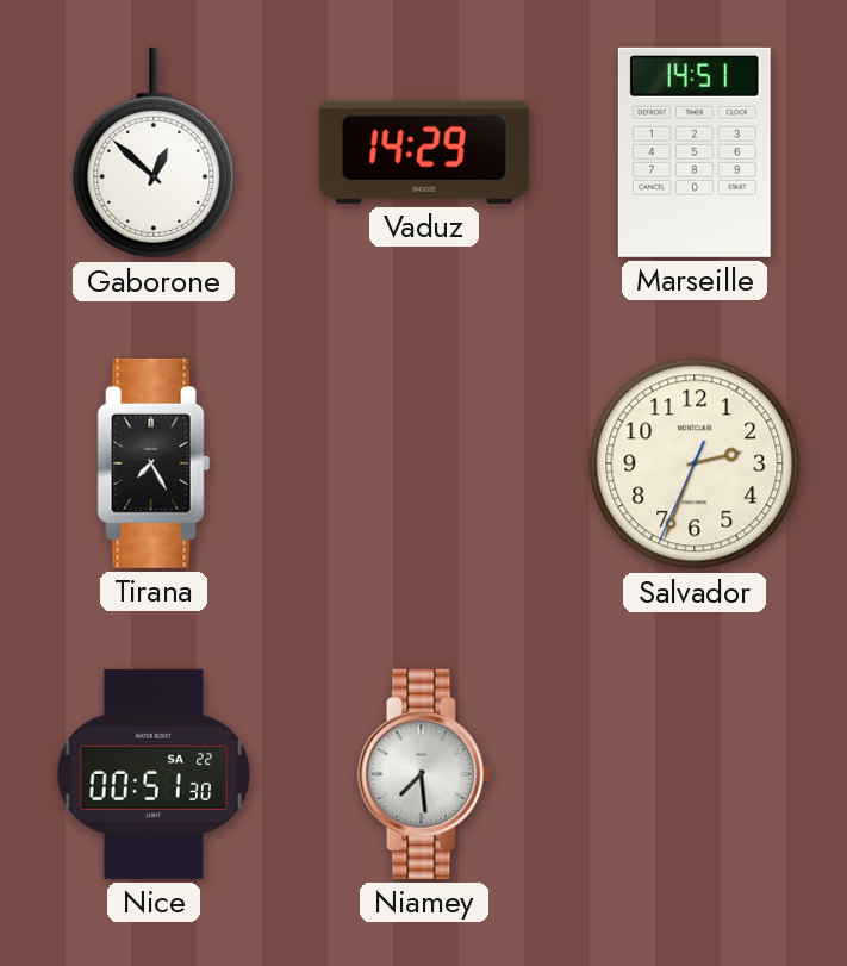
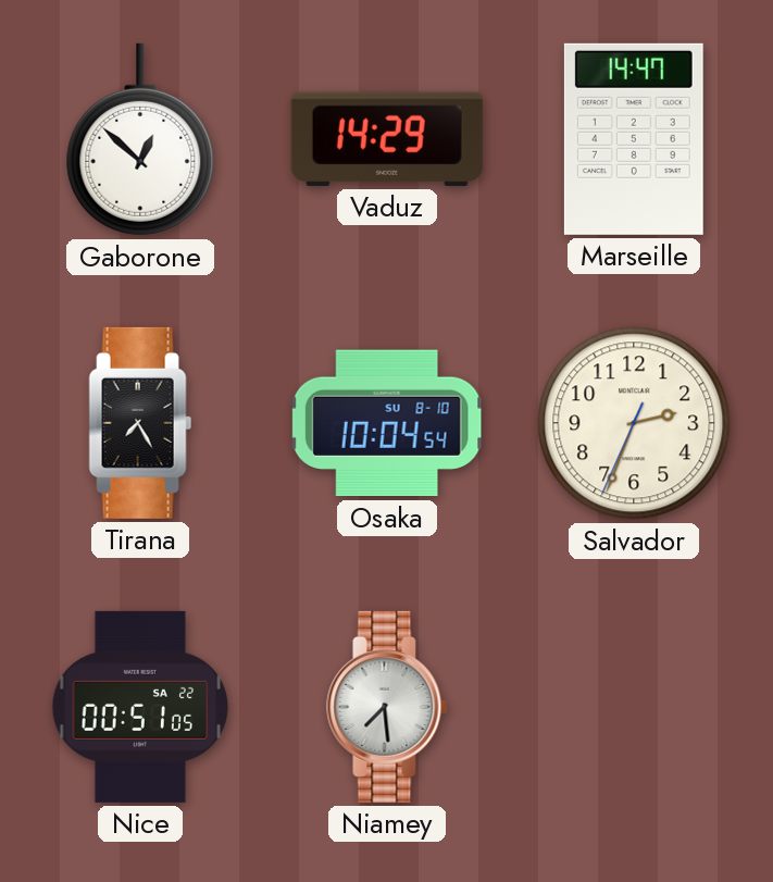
Marseille: 14:51 -> 14:47
Osaka: none -> 10:04
Nice: 00:51:30 -> 00:51:05
